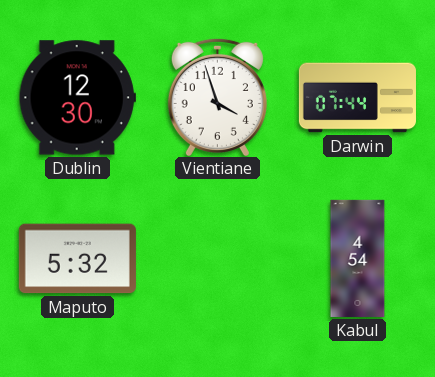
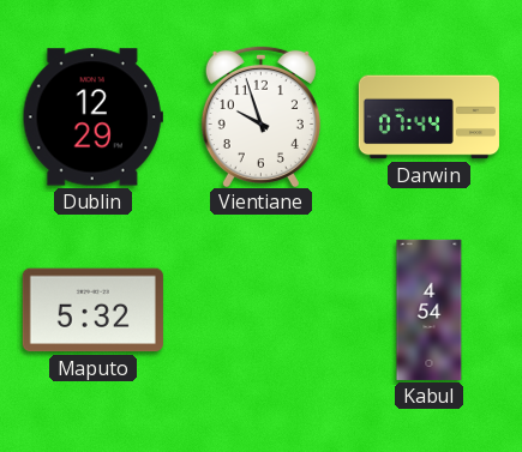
Dublin: 12:30 -> 12:29
Vientiane: 3:57 -> 9:57
